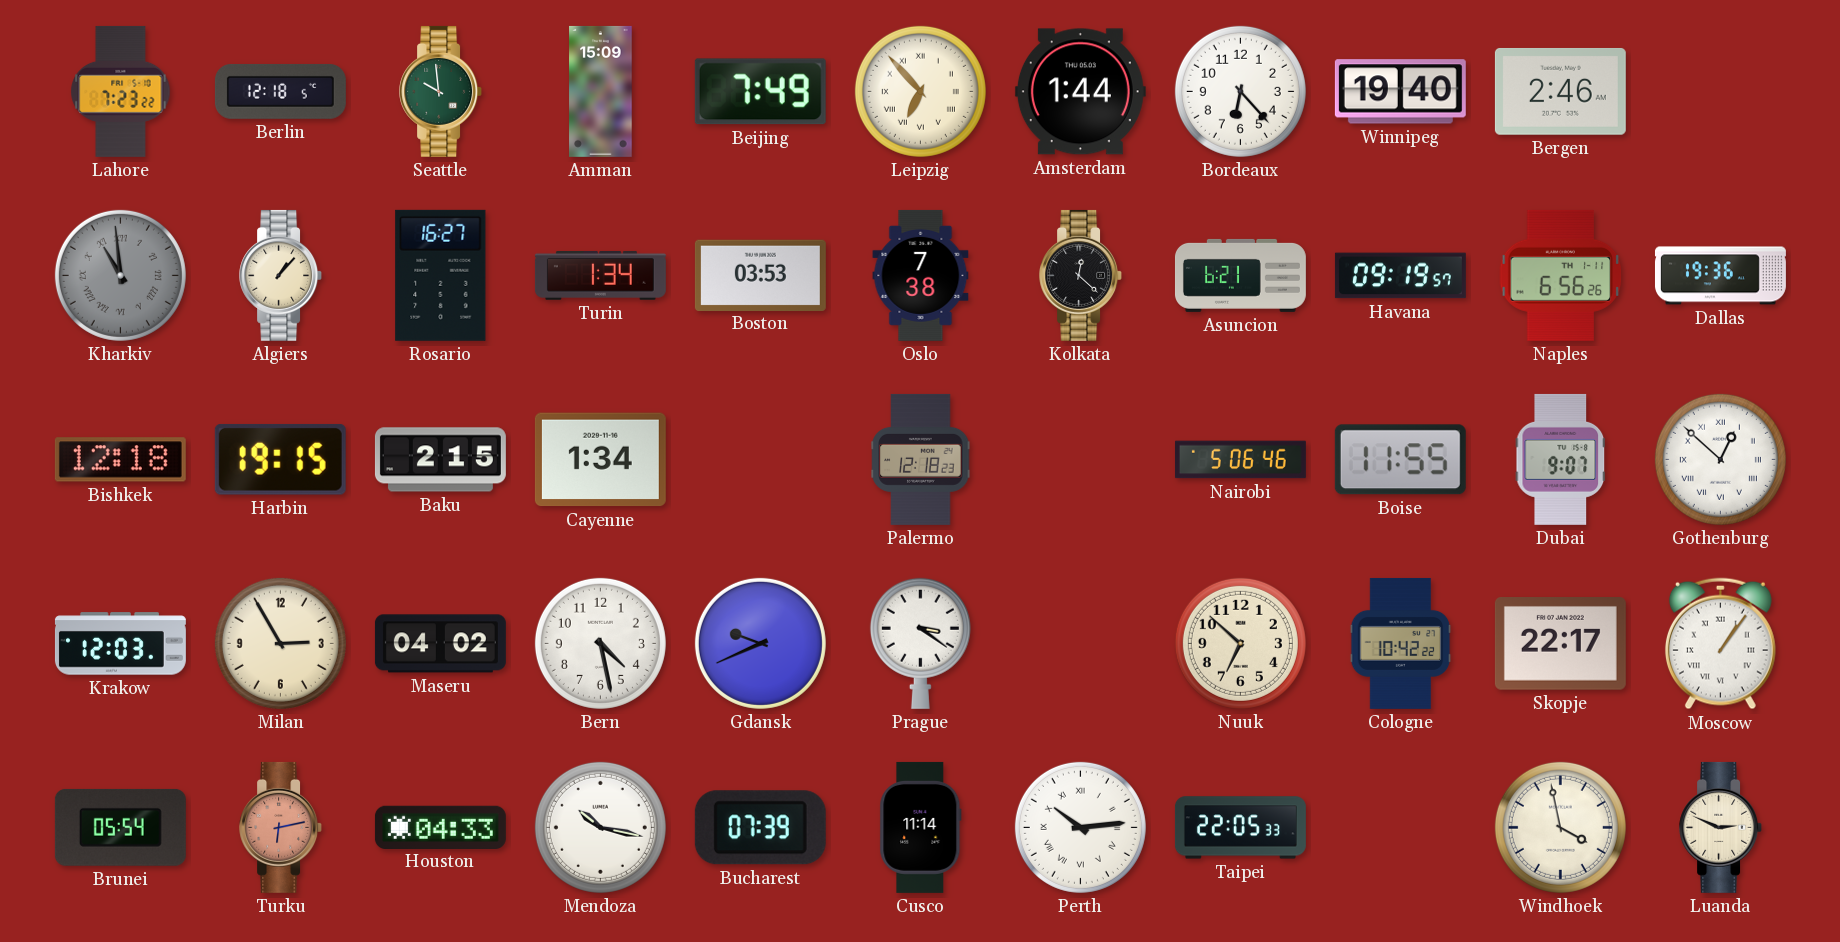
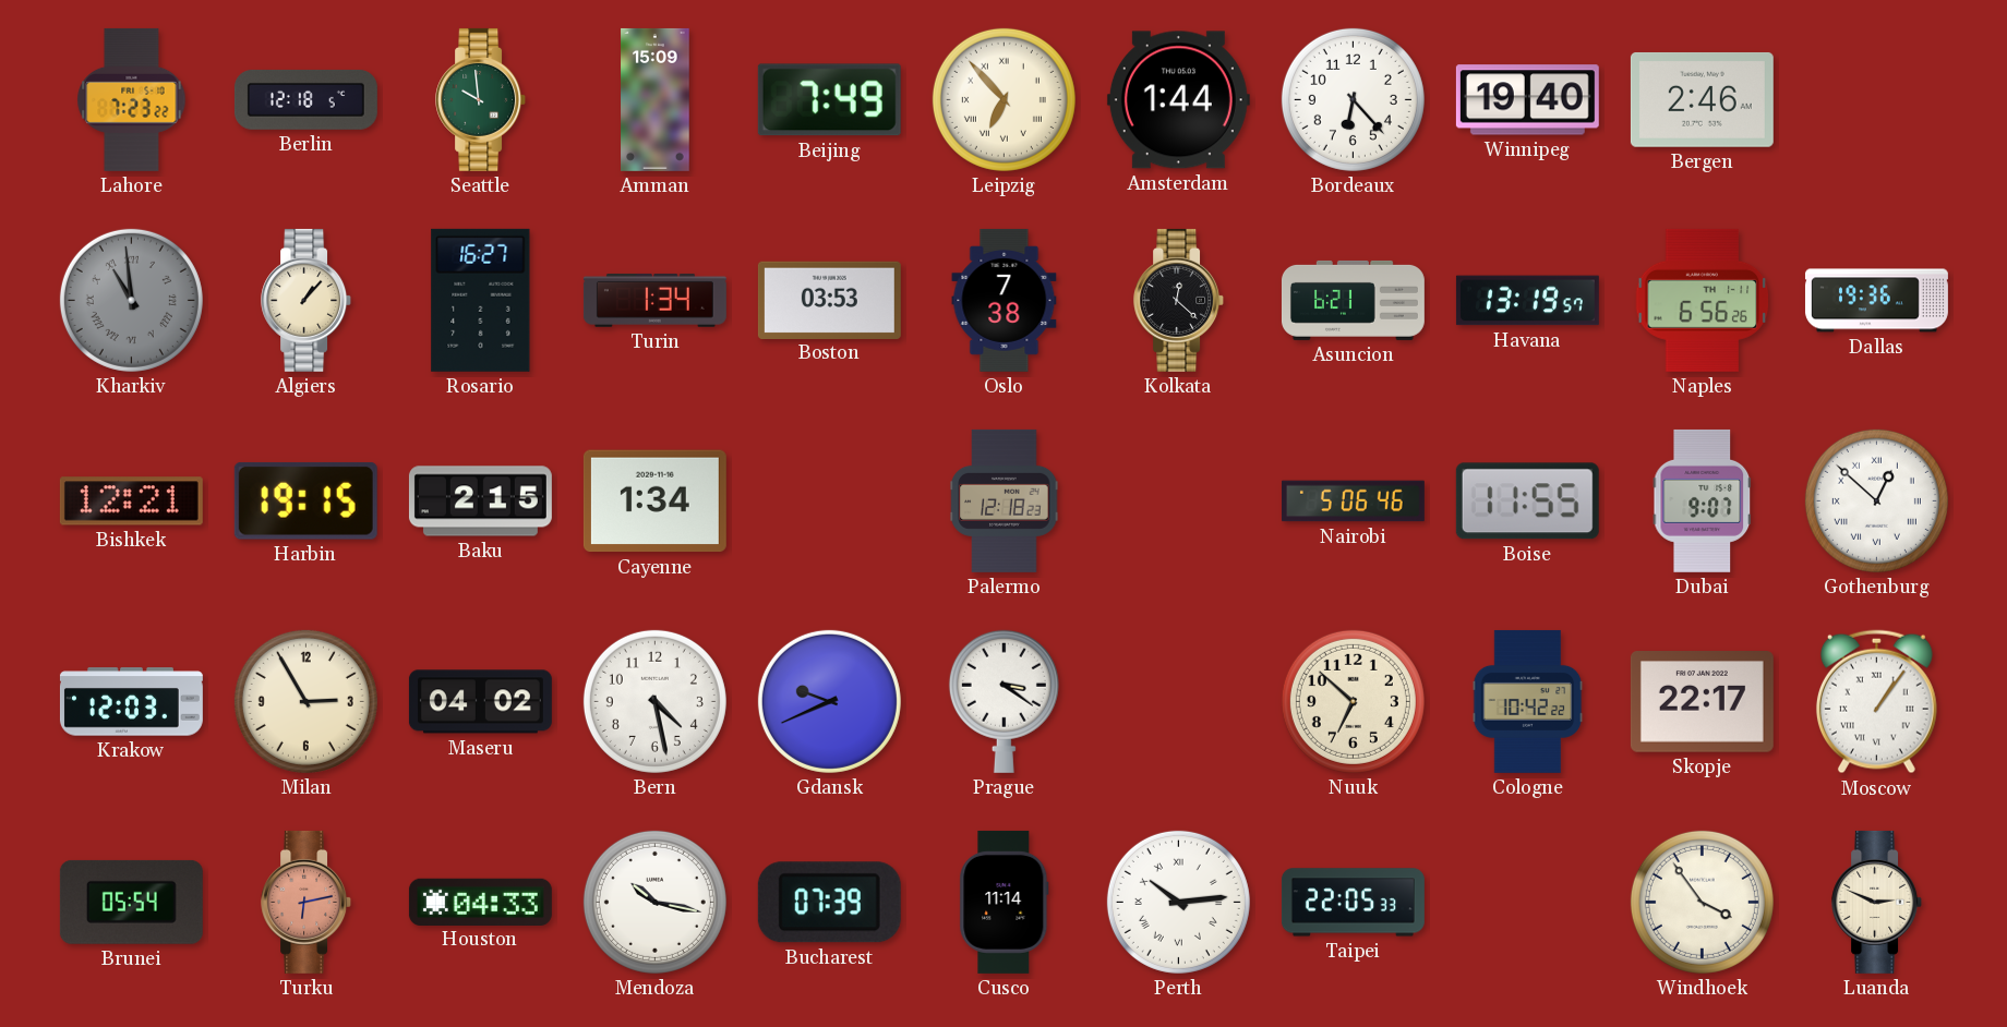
Havana: 09:19 -> 13:19
Bishkek: 12:18 -> 12:21
Windhoek: 3:58 -> 3:54
